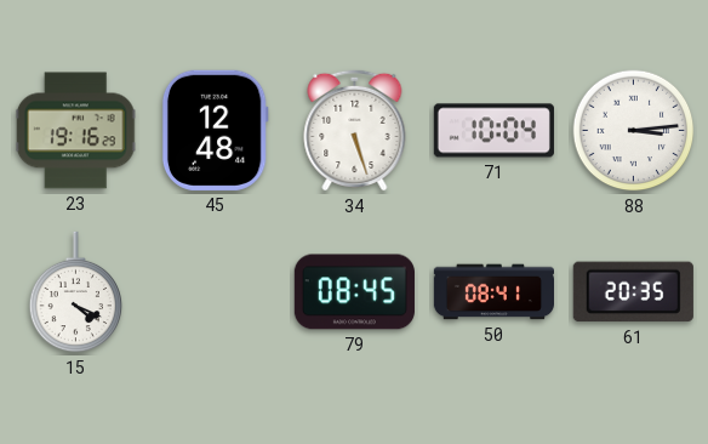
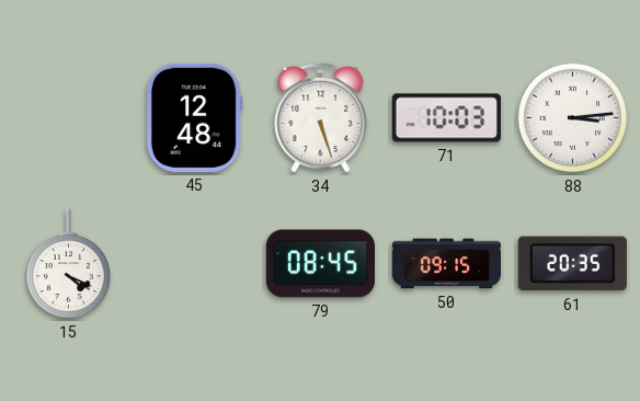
23: 19:16 -> none
71: 10:04 -> 10:03
50: 08:41 -> 09:15
